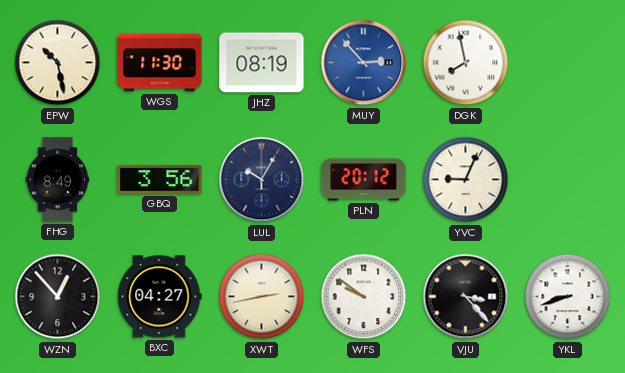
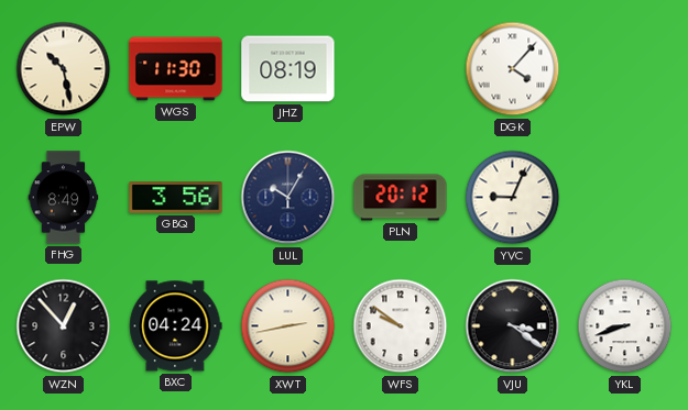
MUY: 2:53 -> none
DGK: 7:58 -> 4:07
BXC: 04:27 -> 04:24
VJU: 3:23 -> 3:21
